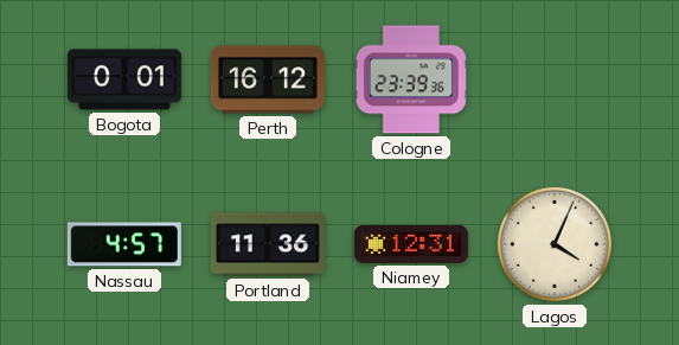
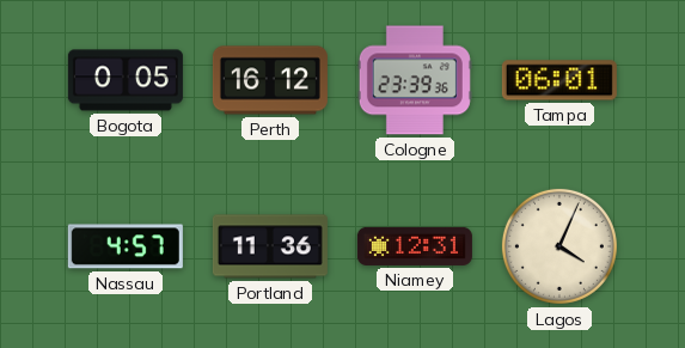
Bogota: 0:01 -> 0:05
Tampa: none -> 06:01
